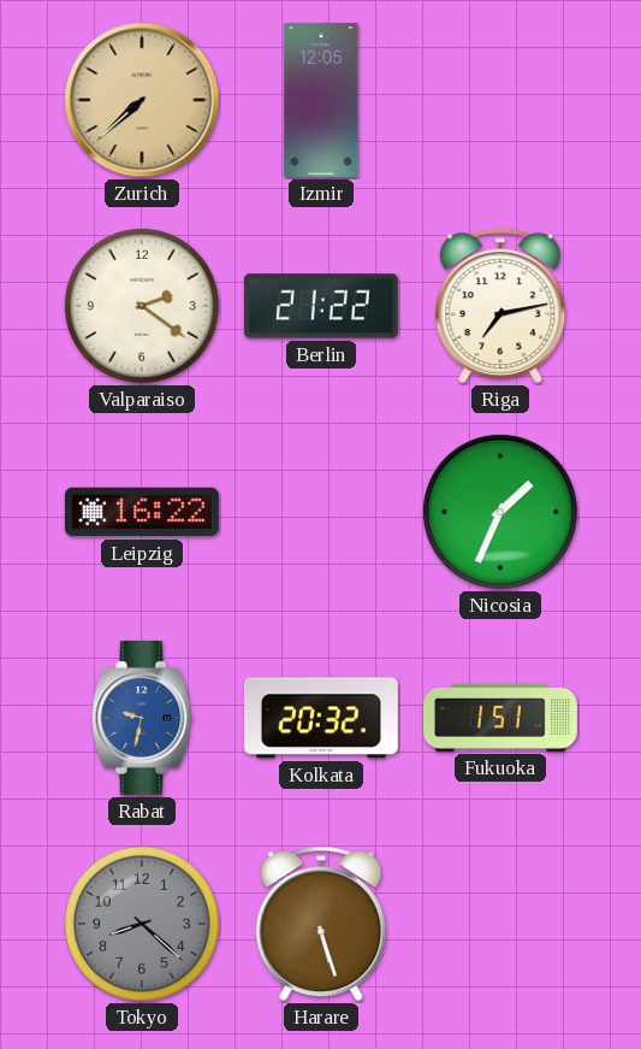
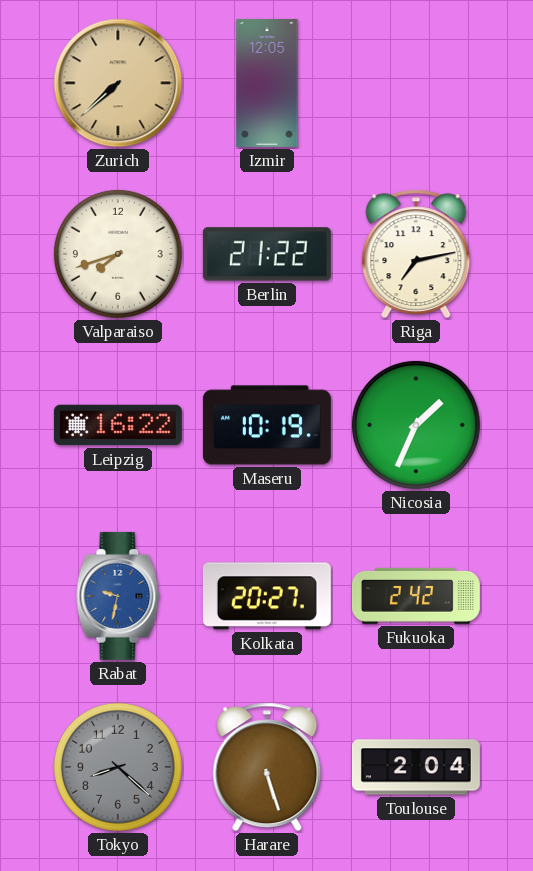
Valparaiso: 2:21 -> 7:42
Maseru: none -> 10:19
Kolkata: 20:32 -> 20:27
Fukuoka: 1:51 -> 2:42
Toulouse: none -> 2:04
